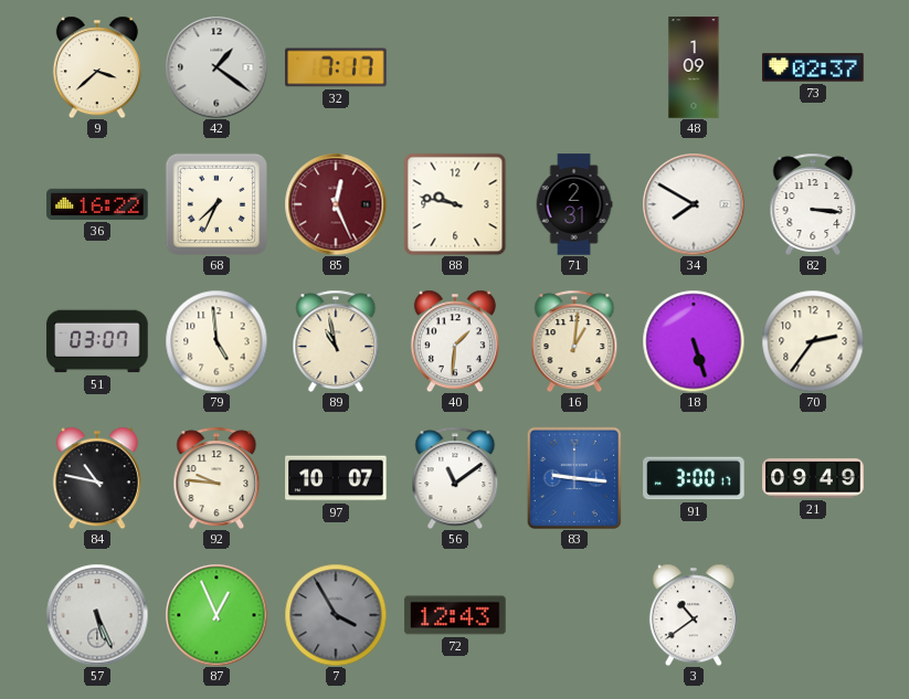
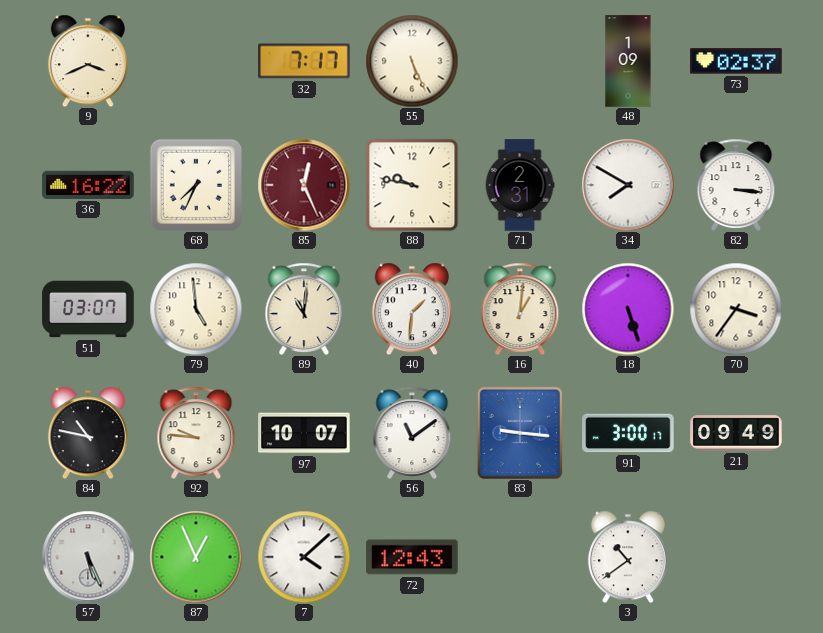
9: 3:38 -> 3:41
42: 1:21 -> none
55: none -> 5:26
89: 10:58 -> 11:01
70: 2:36 -> 3:36
7: 3:55 -> 4:08
7 dial: grey -> white
